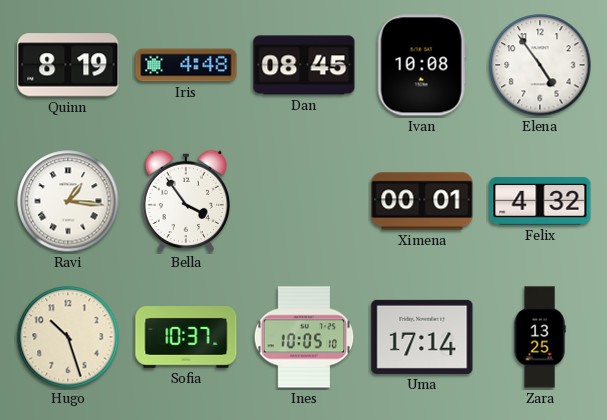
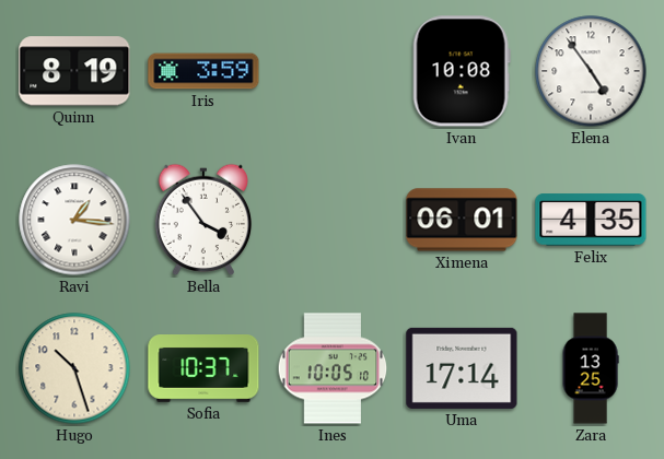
Iris: 4:48 -> 3:59
Dan: 08:45 -> none
Ximena: 00:01 -> 06:01
Felix: 4:32 -> 4:35
